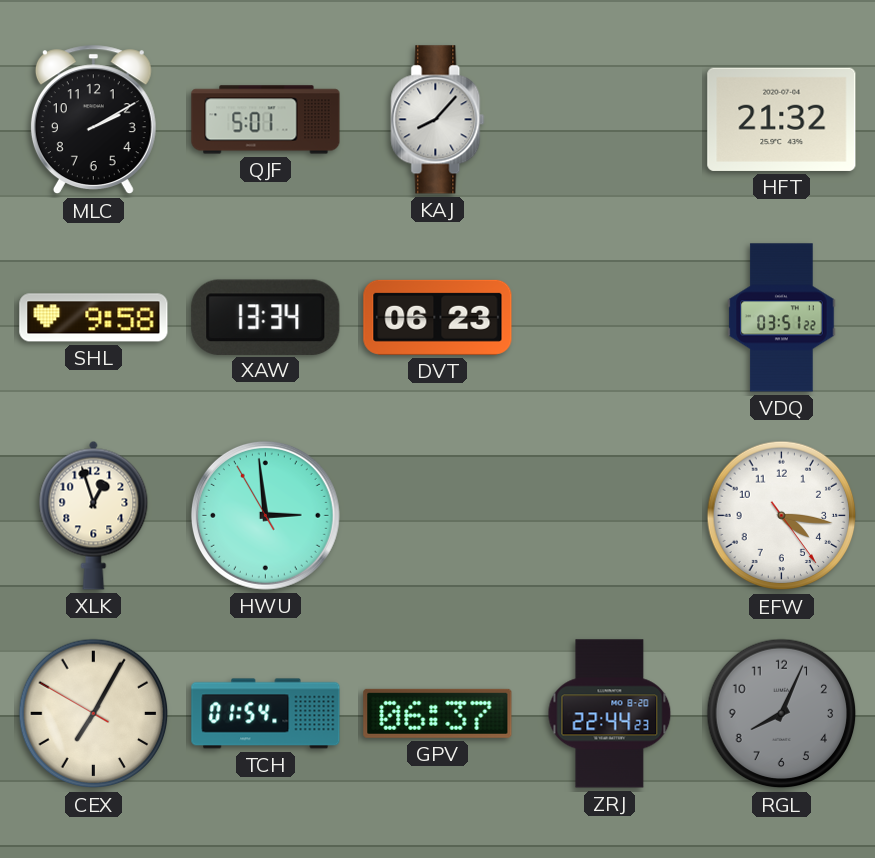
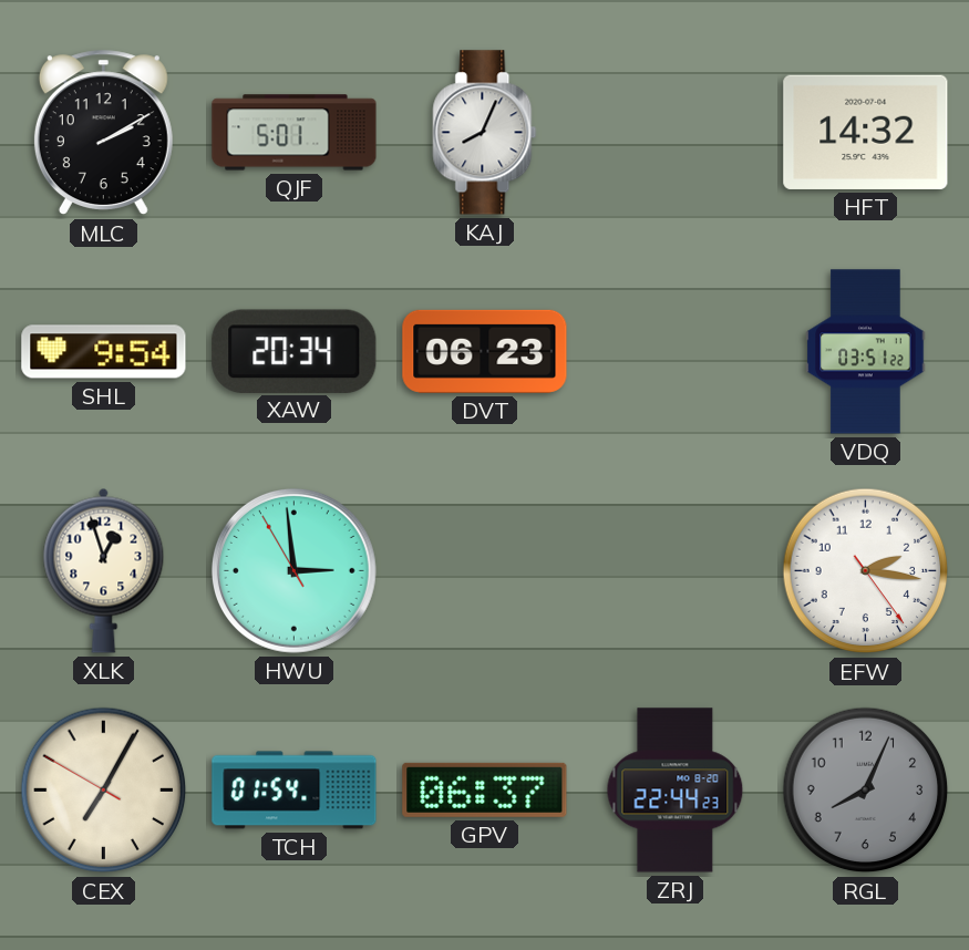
KAJ: 8:07 -> 8:04
HFT: 21:32 -> 14:32
SHL: 9:58 -> 9:54
XAW: 13:34 -> 20:34
EFW: 4:16 -> 2:16
